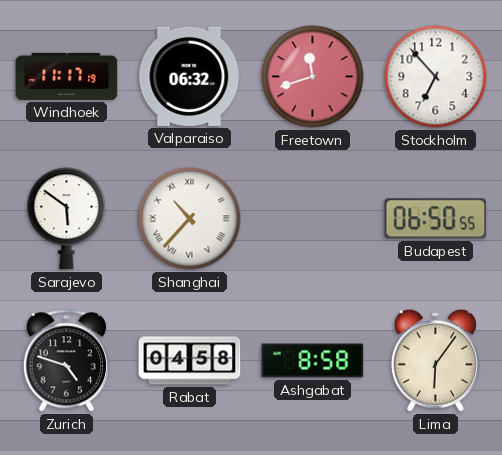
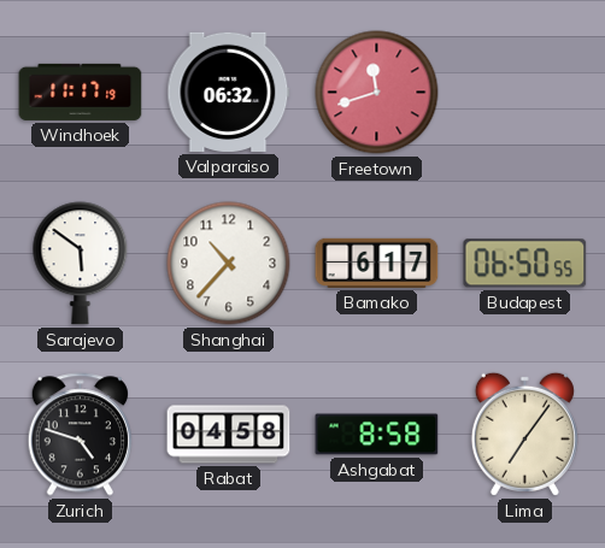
Stockholm: 6:53 -> none
Shanghai numerals: Roman -> Arabic
Bamako: none -> 6:17
Lima: 6:06 -> 7:06
